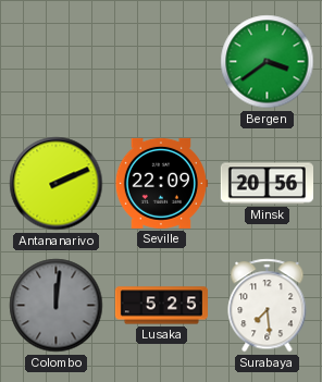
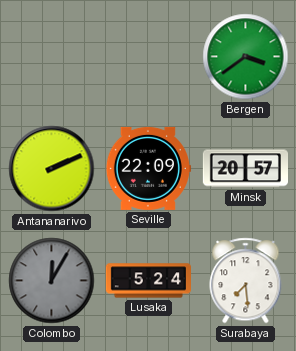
Minsk: 20:56 -> 20:57
Colombo: 12:01 -> 12:05
Lusaka: 5:25 -> 5:24
